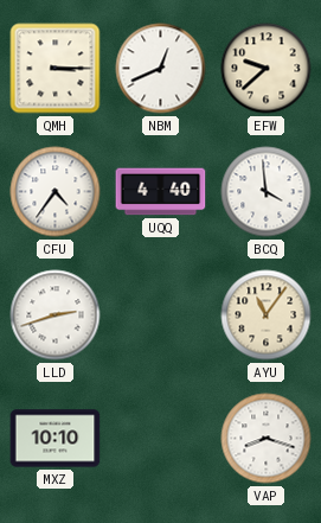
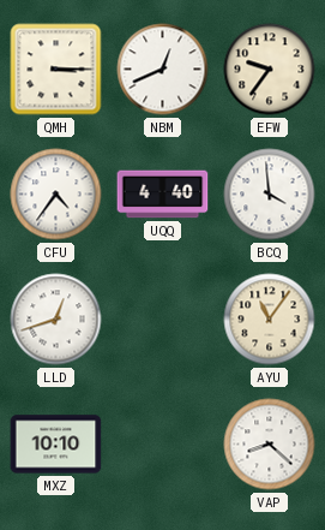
EFW: 9:38 -> 9:36
LLD: 2:42 -> 12:42
VAP: 8:18 -> 8:22
